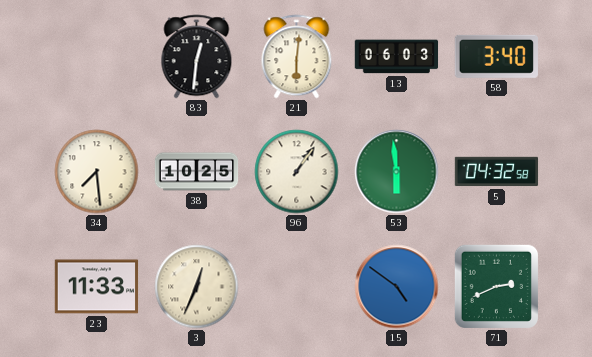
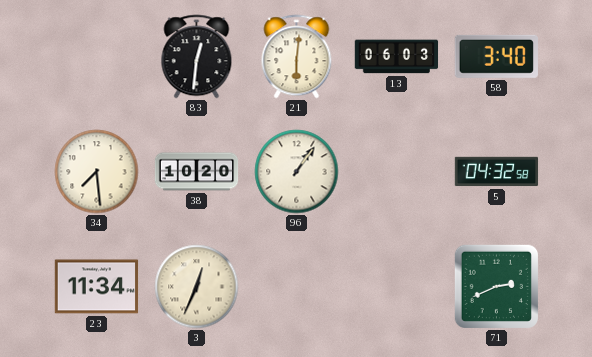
38: 10:25 -> 10:20
53: 5:59 -> none
23: 11:33 -> 11:34
15: 4:51 -> none
